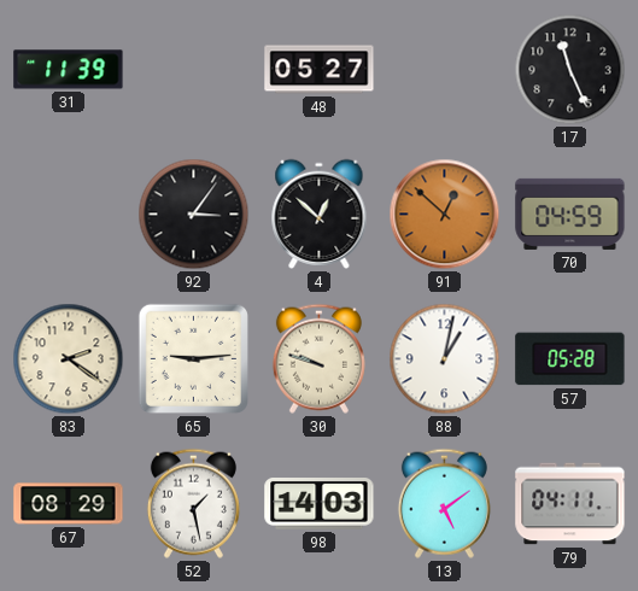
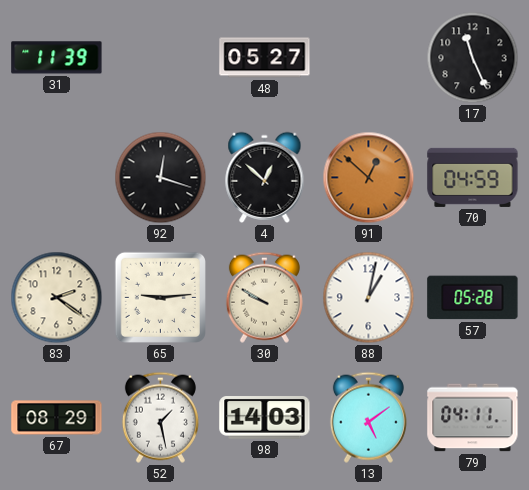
92: 3:06 -> 12:18
30: 9:48 -> 9:50
